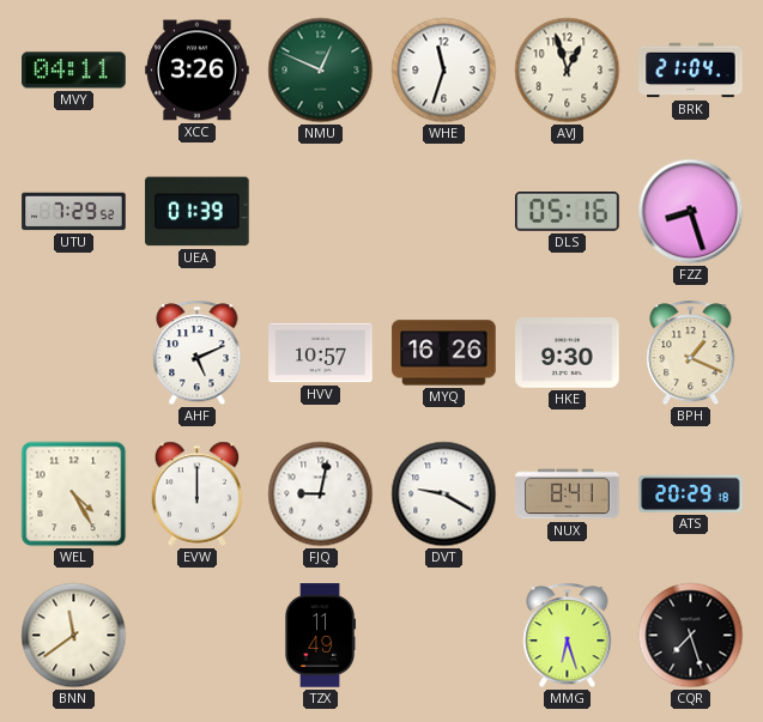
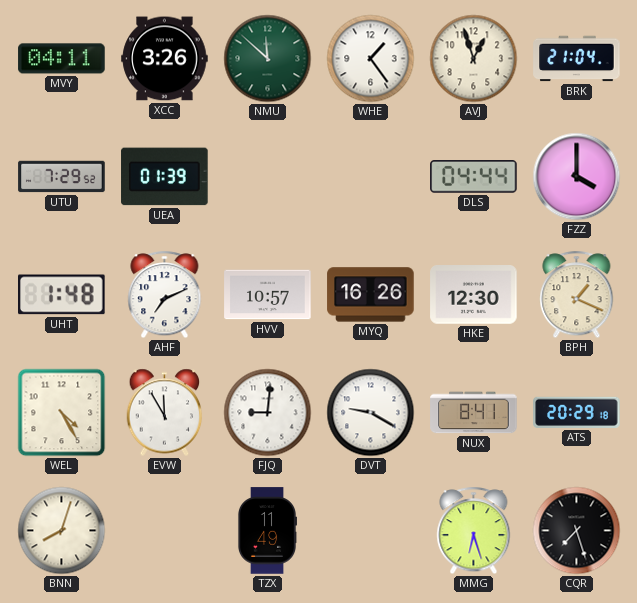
NMU: 12:49 -> 11:52
WHE: 11:33 -> 1:24
DLS: 05:16 -> 04:44
FZZ: 8:27 -> 4:00
UHT: none -> 1:48
AHF: 5:11 -> 7:11
HKE: 9:30 -> 12:30
EVW: 12:00 -> 11:55
FJQ: 9:02 -> 9:01
BNN: 11:39 -> 8:03
